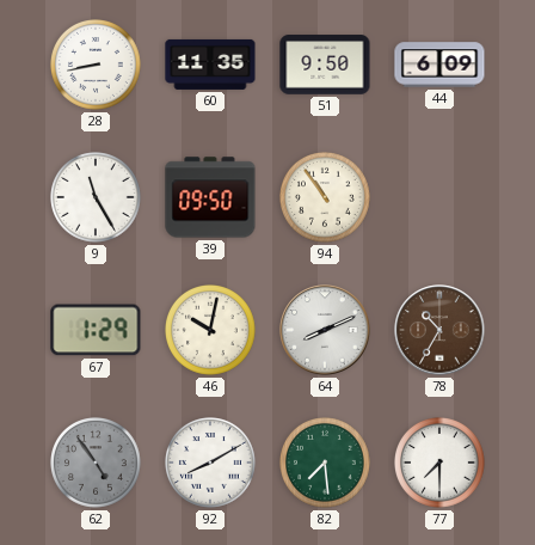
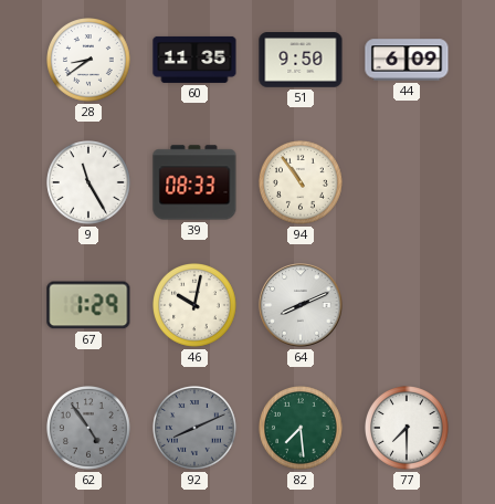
28: 8:43 -> 8:39
39: 09:50 -> 08:33
78: 10:35 -> none
92: 8:10 -> 8:11
92 dial: white -> grey
